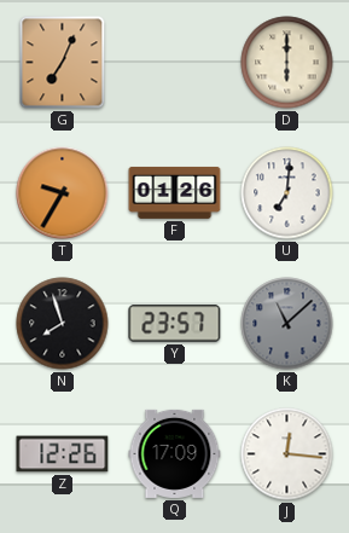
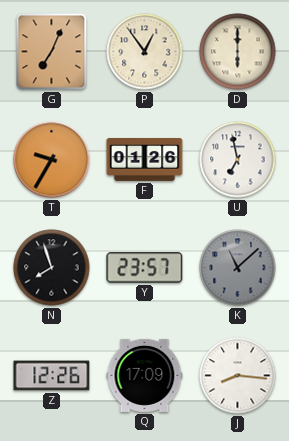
P: none -> 12:54
U: 7:01 -> 6:58
J: 12:16 -> 8:16
